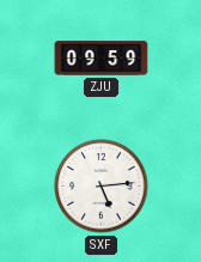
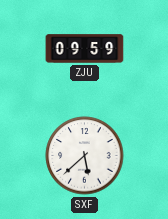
SXF: 5:14 -> 5:38
